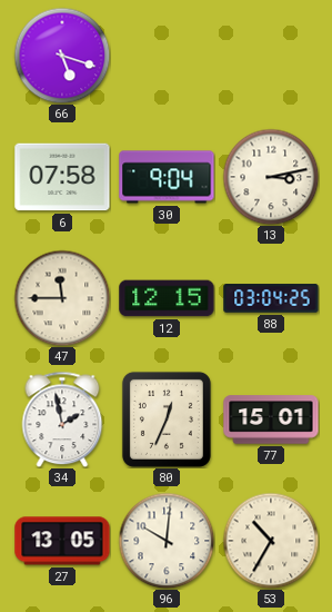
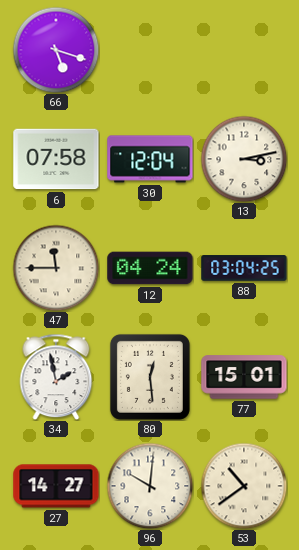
30: 9:04 -> 12:04
12: 12:15 -> 04:24
80: 12:34 -> 12:29
27: 13:05 -> 14:27
53: 10:35 -> 10:39
